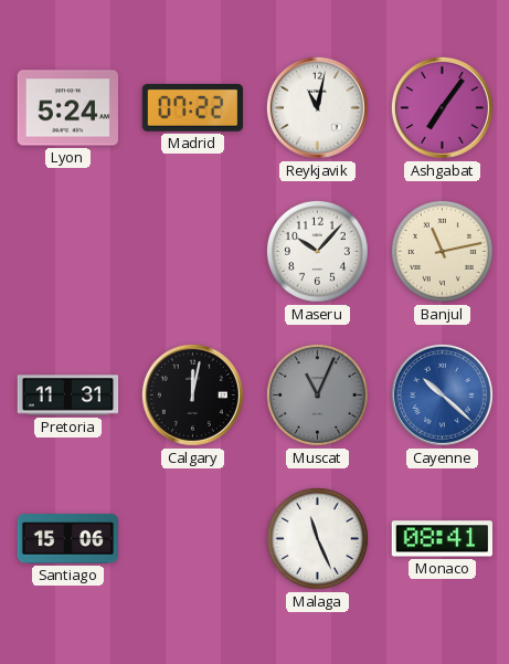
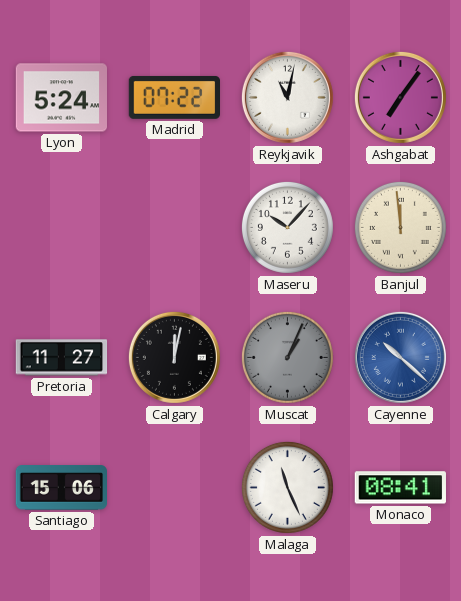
Banjul: 11:13 -> 11:59
Pretoria: 11:31 -> 11:27
Muscat: 11:04 -> 1:04
